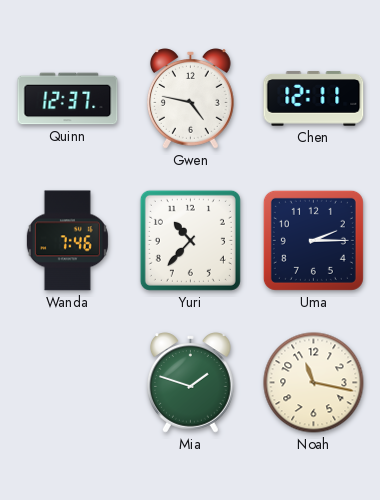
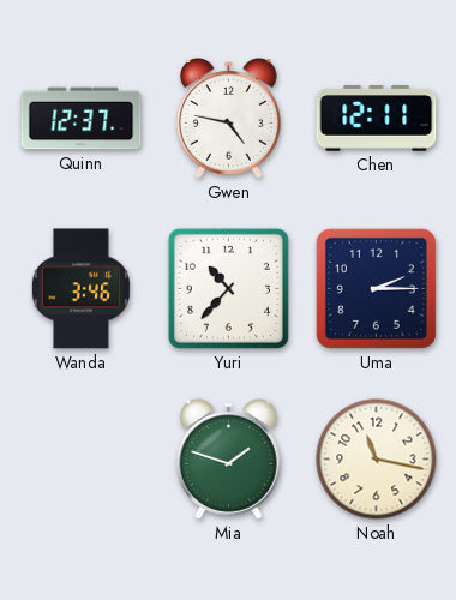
Wanda: 7:46 -> 3:46
